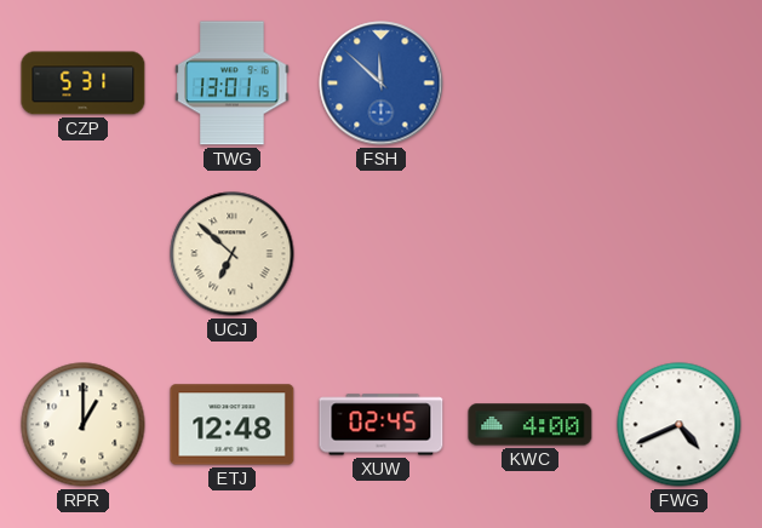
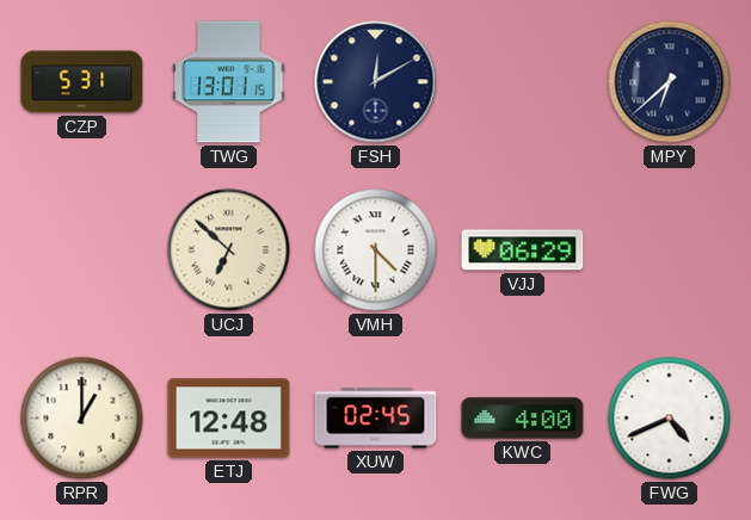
FSH: 11:52 -> 12:10
FSH dial: blue -> navy
MPY: none -> 6:38
VMH: none -> 4:30
VJJ: none -> 06:29
